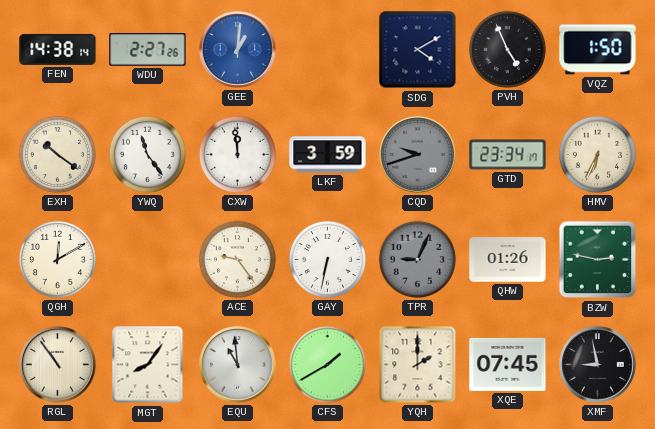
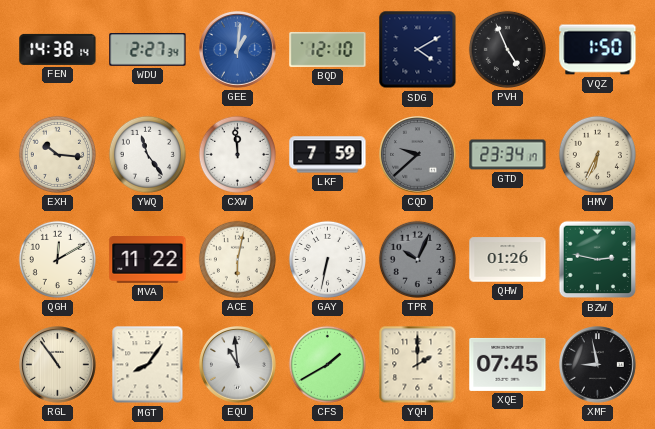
WDU: 2:27:26 -> 2:27:34
BQD: none -> 12:10
EXH: 10:21 -> 10:16
LKF: 3:59 -> 7:59
CQD: 9:42 -> 9:38
MVA: none -> 11:22
ACE: 9:24 -> 6:02
TPR: 9:04 -> 10:04
